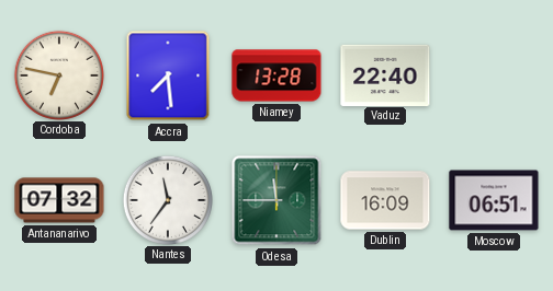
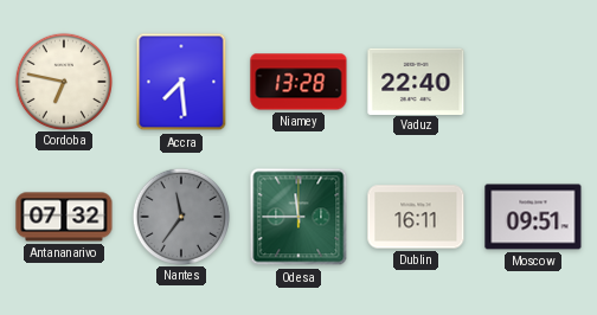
Nantes dial: white -> grey
Dublin: 16:09 -> 16:11
Moscow: 06:51 -> 09:51
